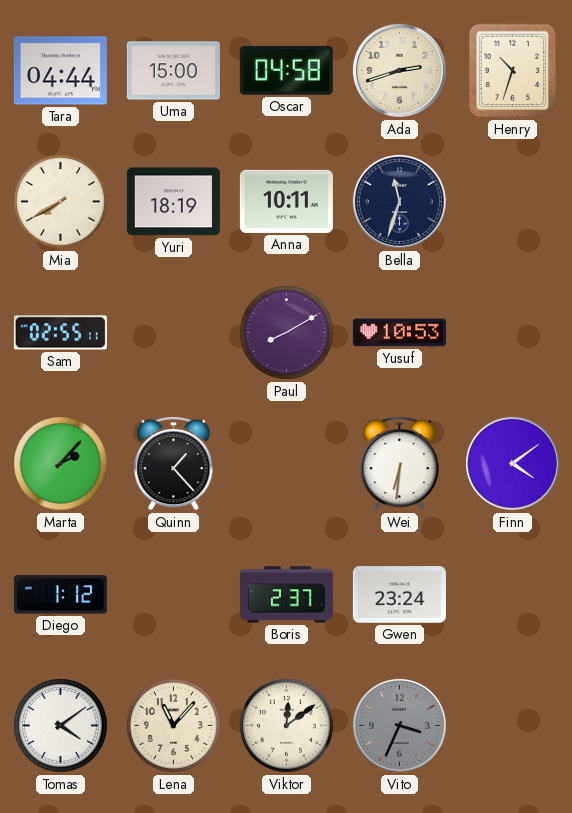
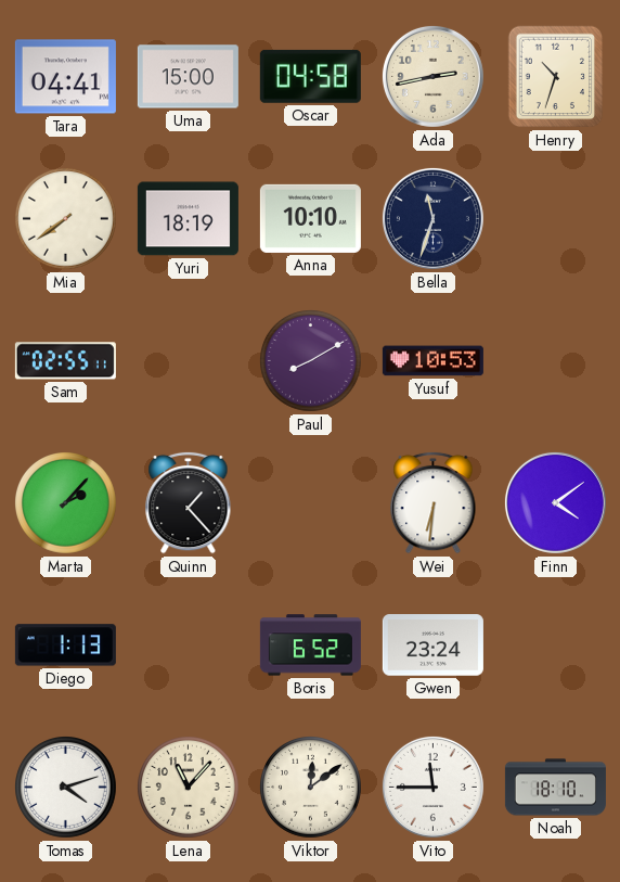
Tara: 04:44 -> 04:41
Ada: 2:42 -> 2:43
Mia: 7:40 -> 7:39
Anna: 10:11 -> 10:10
Diego: 1:12 -> 1:13
Boris: 2:37 -> 6:52
Tomas: 4:09 -> 4:12
Vito: 3:34 -> 11:45
Vito dial: grey -> white
Noah: none -> 18:10
